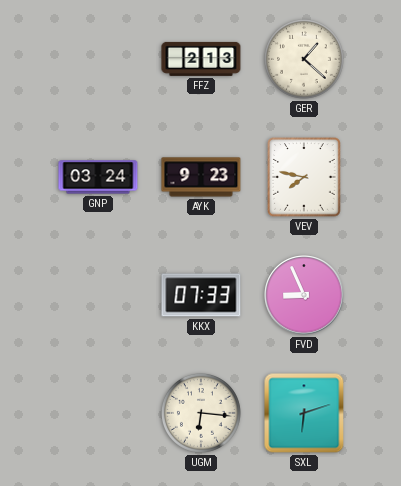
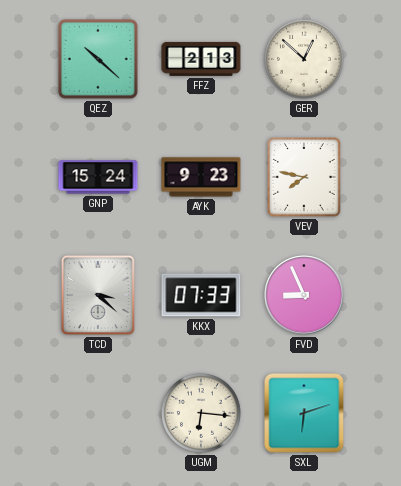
QEZ: none -> 10:22
GER: 1:22 -> 12:52
GNP: 03:24 -> 15:24
TCD: none -> 3:22
